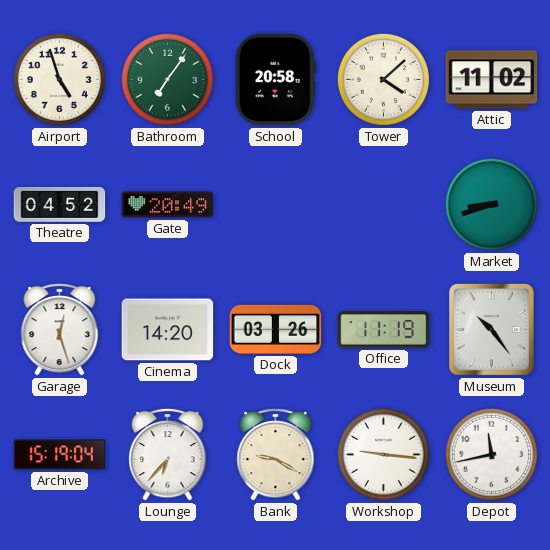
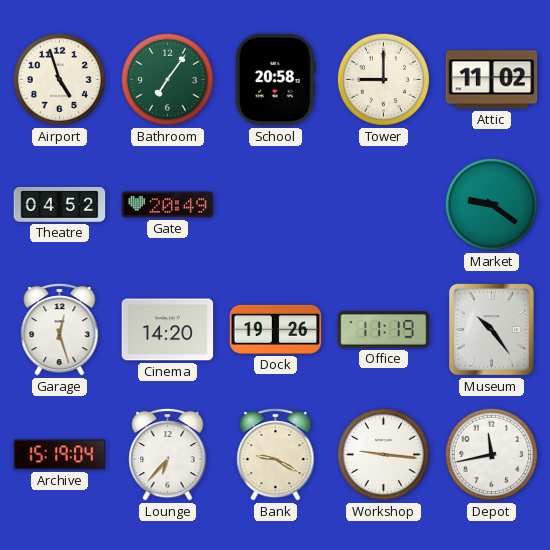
Tower: 4:08 -> 9:00
Market: 8:42 -> 9:21
Dock: 03:26 -> 19:26
